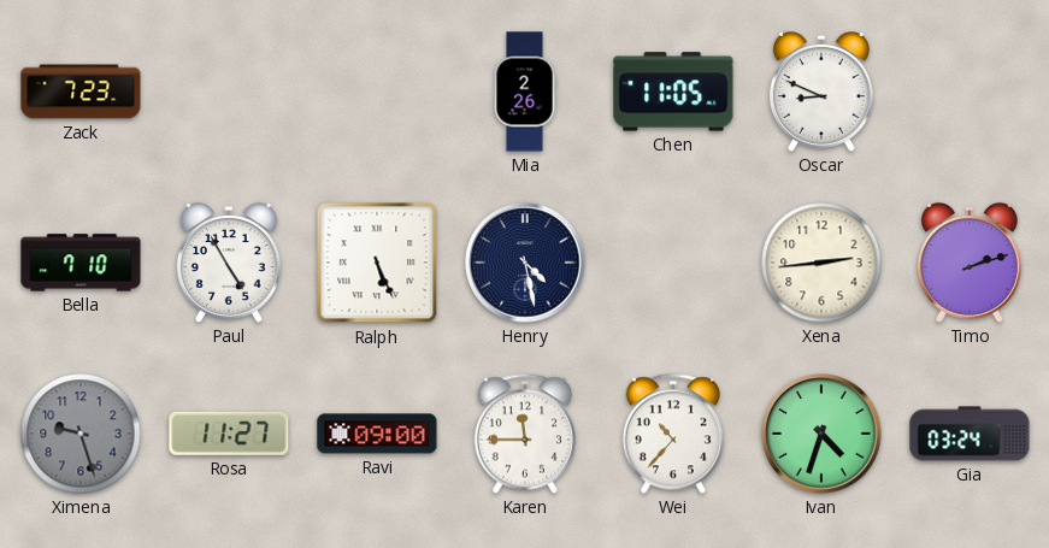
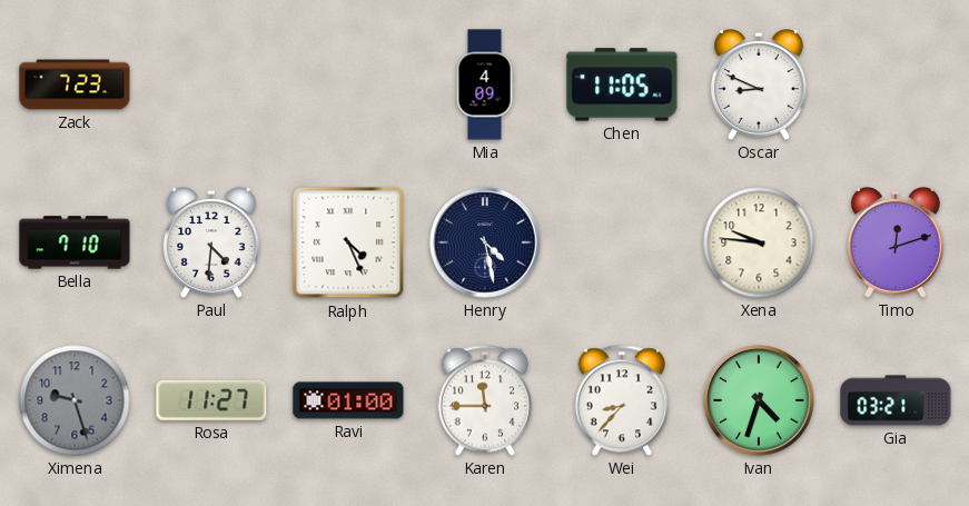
Mia: 2:26 -> 4:09
Paul: 4:55 -> 4:31
Ralph: 5:26 -> 4:26
Xena: 2:44 -> 9:46
Timo: 2:12 -> 12:12
Ravi: 09:00 -> 01:00
Wei: 10:37 -> 8:37
Gia: 03:24 -> 03:21
